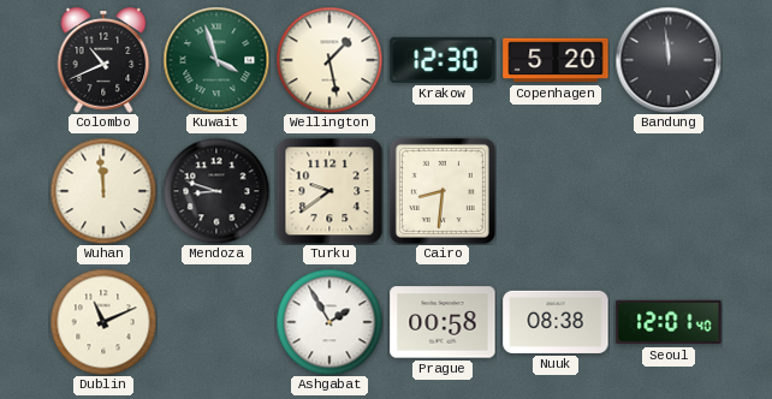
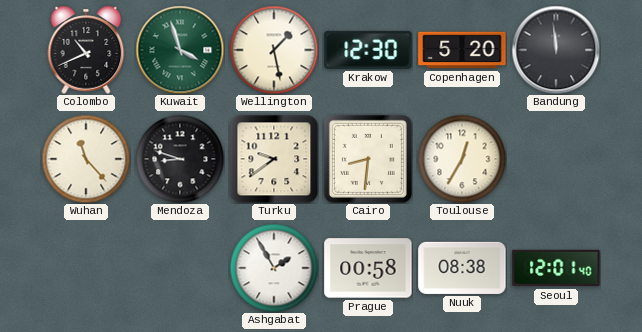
Wuhan: 11:59 -> 11:23
Toulouse: none -> 12:35
Dublin: 11:11 -> none
